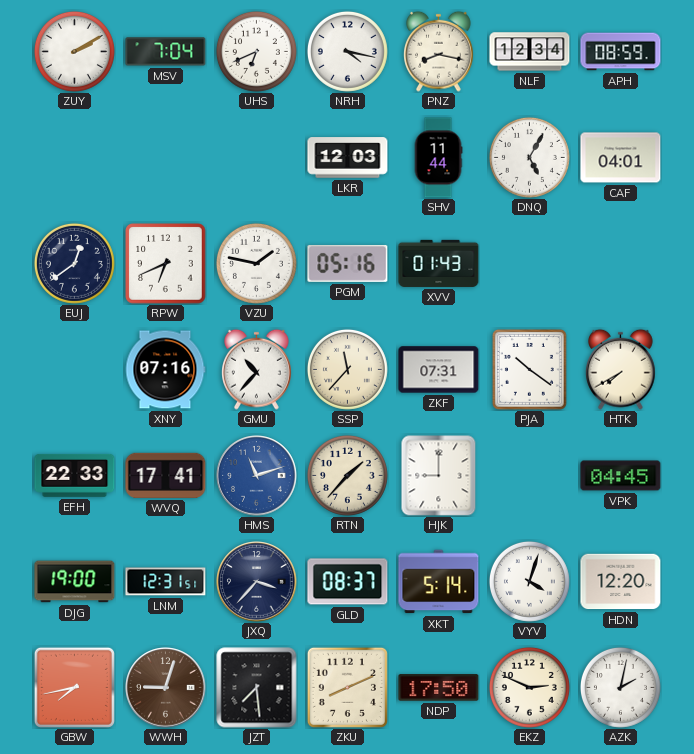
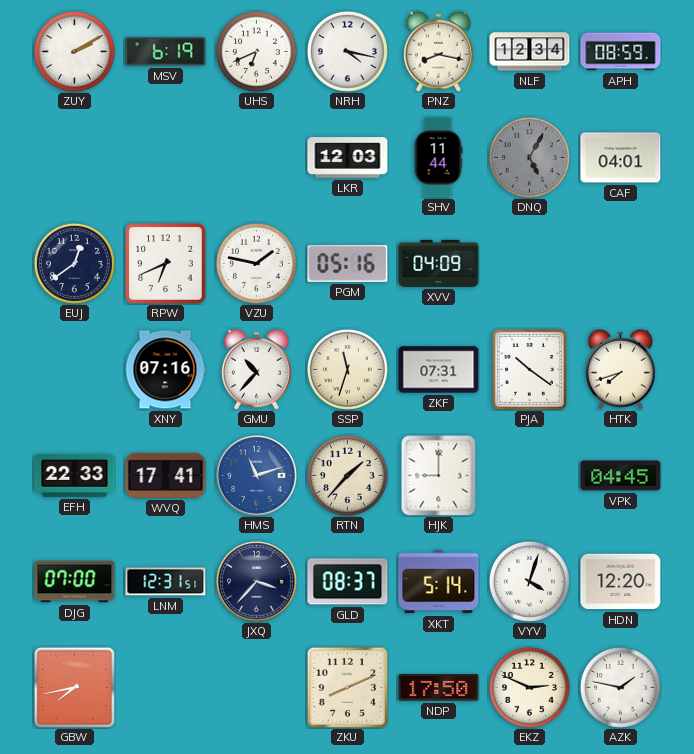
MSV: 7:04 -> 6:19
DNQ dial: white -> grey
XVV: 01:43 -> 04:09
SSP: 11:37 -> 11:33
HTK: 7:40 -> 7:42
DJG: 19:00 -> 07:00
WWH: 9:03 -> none
JZT: 7:29 -> none
AZK: 2:02 -> 1:47
